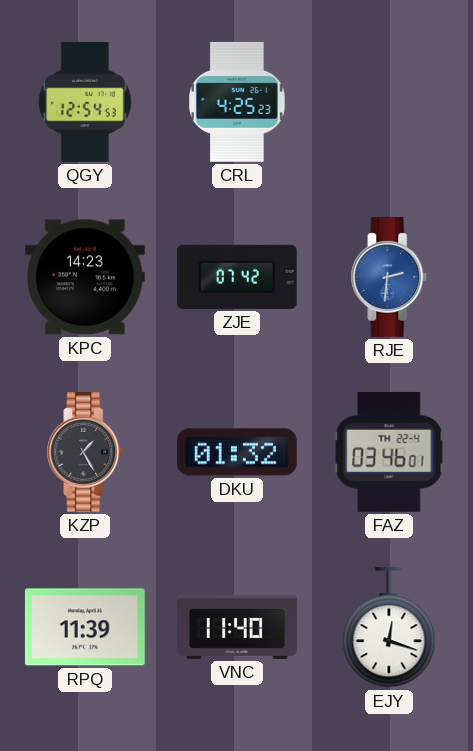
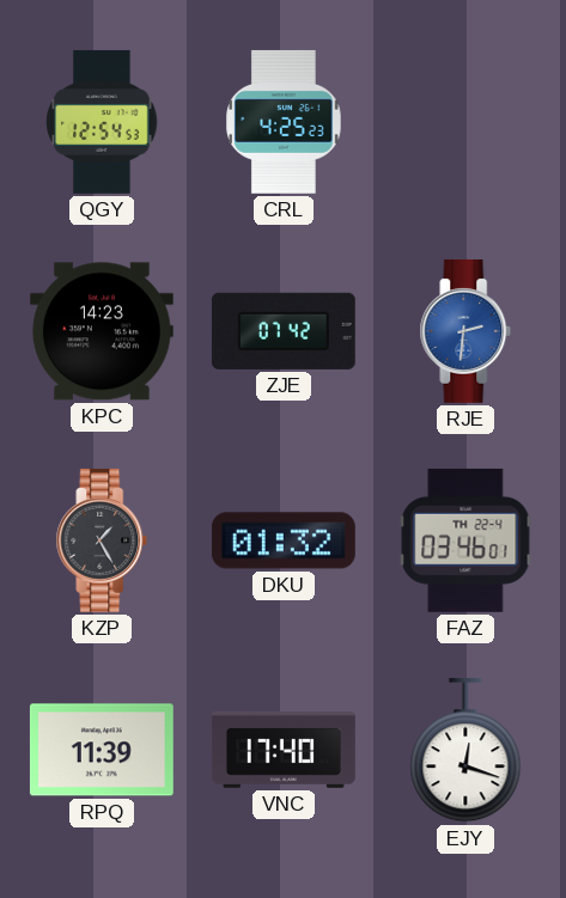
VNC: 11:40 -> 17:40
